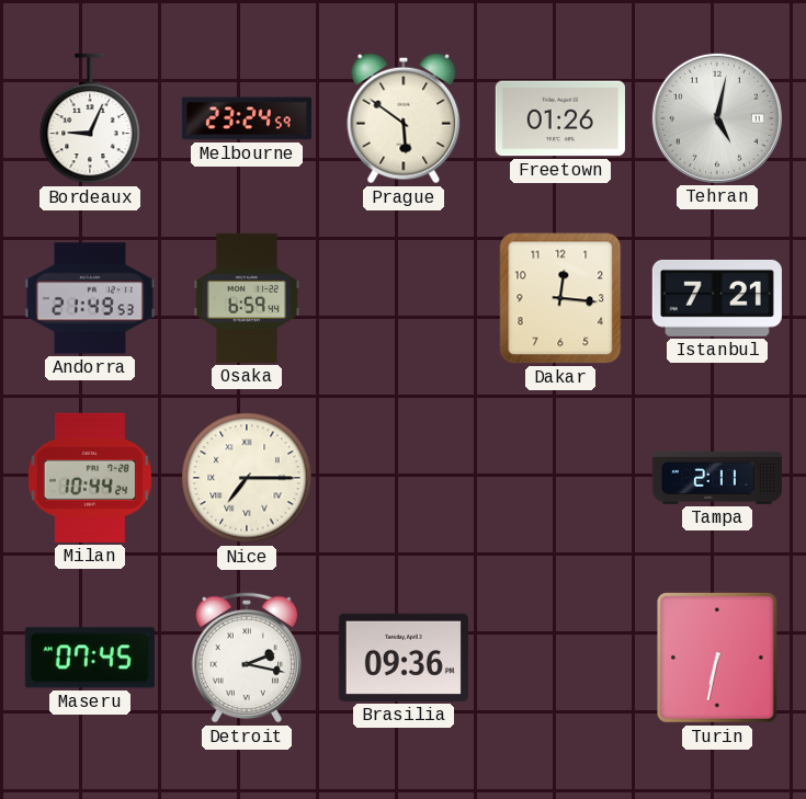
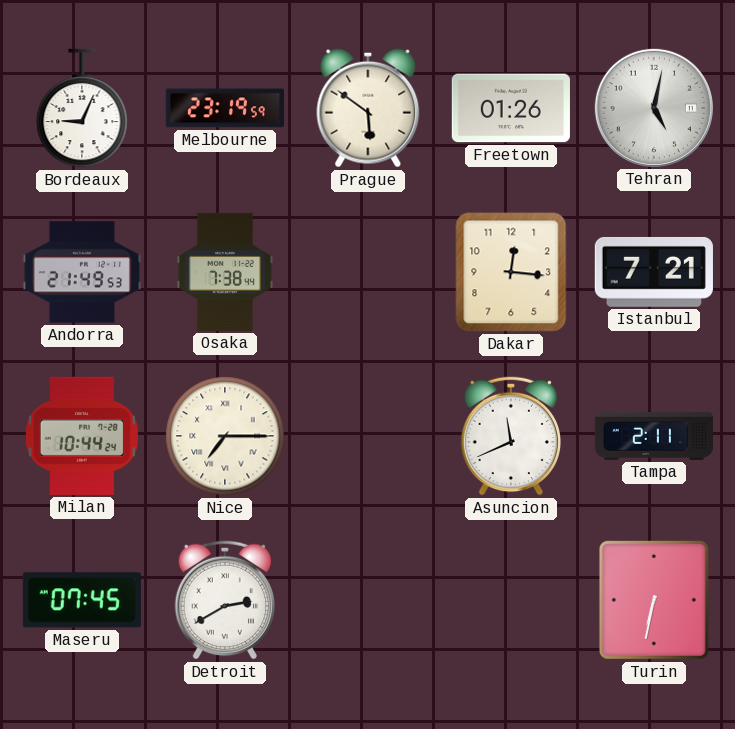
Melbourne: 23:24 -> 23:19
Osaka: 6:59 -> 7:38
Asuncion: none -> 11:41
Detroit: 2:17 -> 2:40
Brasilia: 09:36 -> none
